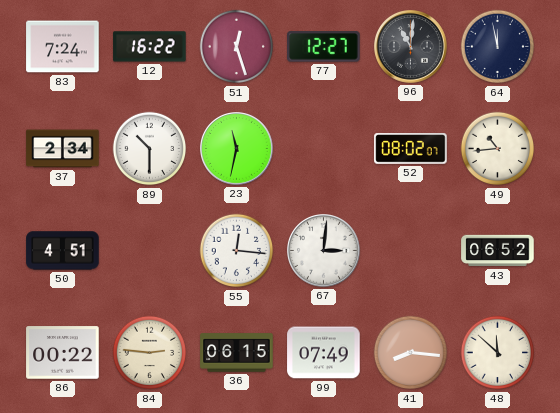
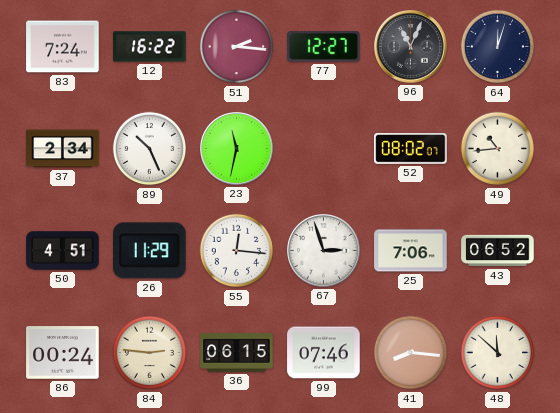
51: 12:27 -> 2:16
96: 11:01 -> 11:04
64: 11:58 -> 12:03
89: 10:30 -> 10:26
26: none -> 11:29
67: 3:01 -> 2:57
25: none -> 7:06
86: 00:22 -> 00:24
99: 07:49 -> 07:46
